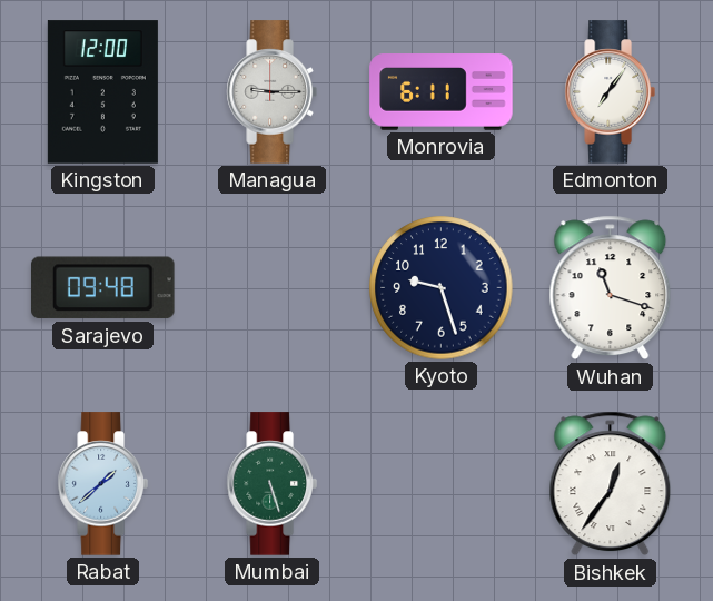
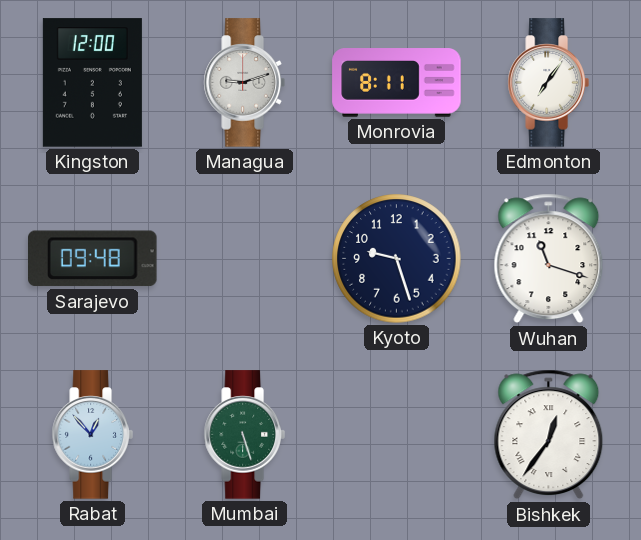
Managua: 9:15 -> 9:12
Monrovia: 6:11 -> 8:11
Rabat: 1:38 -> 12:53
